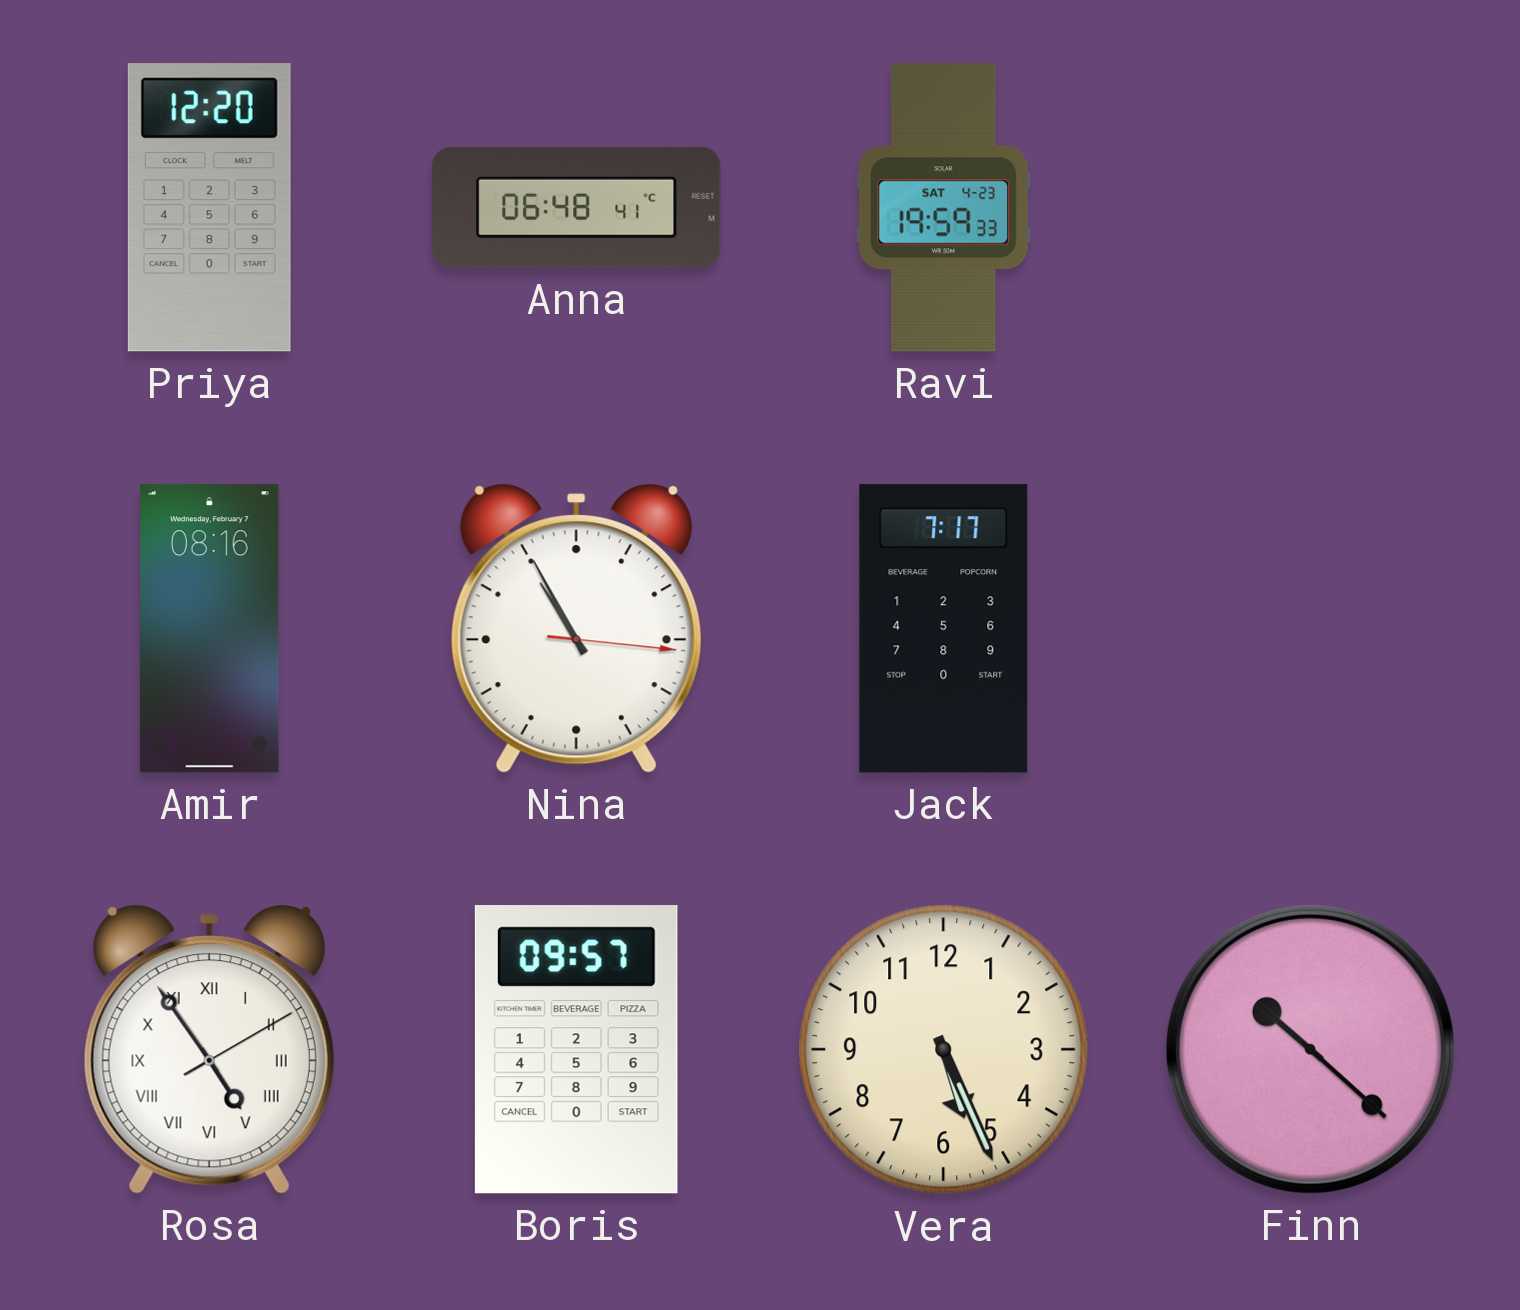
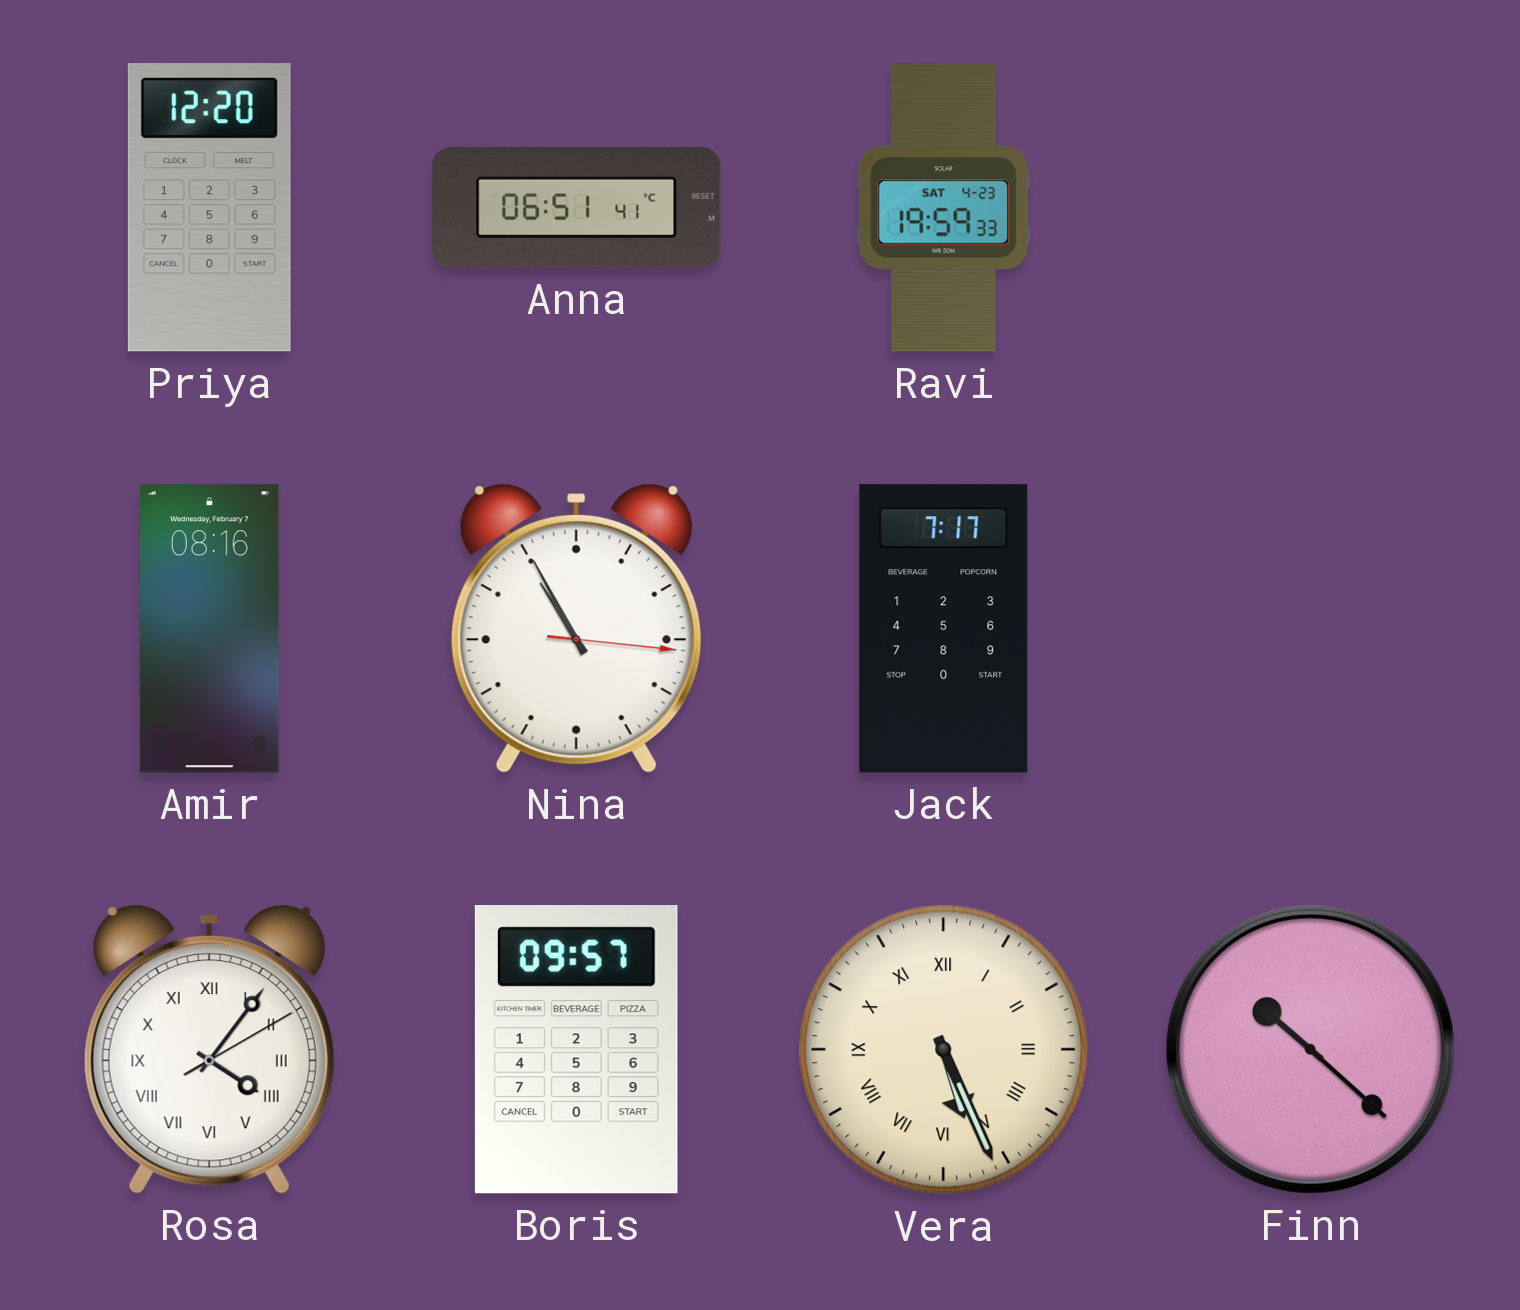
Anna: 06:48 -> 06:51
Rosa: 4:54 -> 4:06
Vera numerals: Arabic -> Roman
